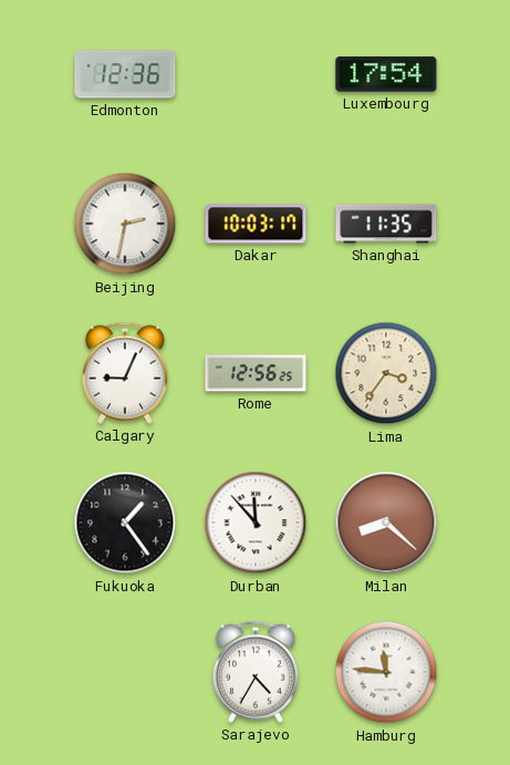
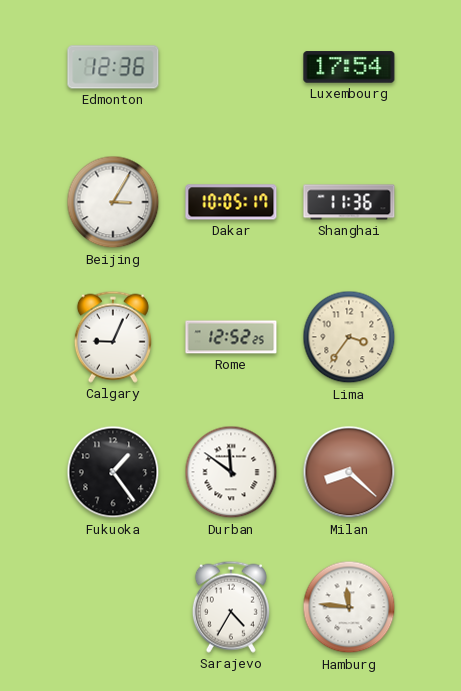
Beijing: 2:32 -> 3:05
Dakar: 10:03 -> 10:05
Shanghai: 11:35 -> 11:36
Rome: 12:56 -> 12:52
Durban: 11:53 -> 11:51
